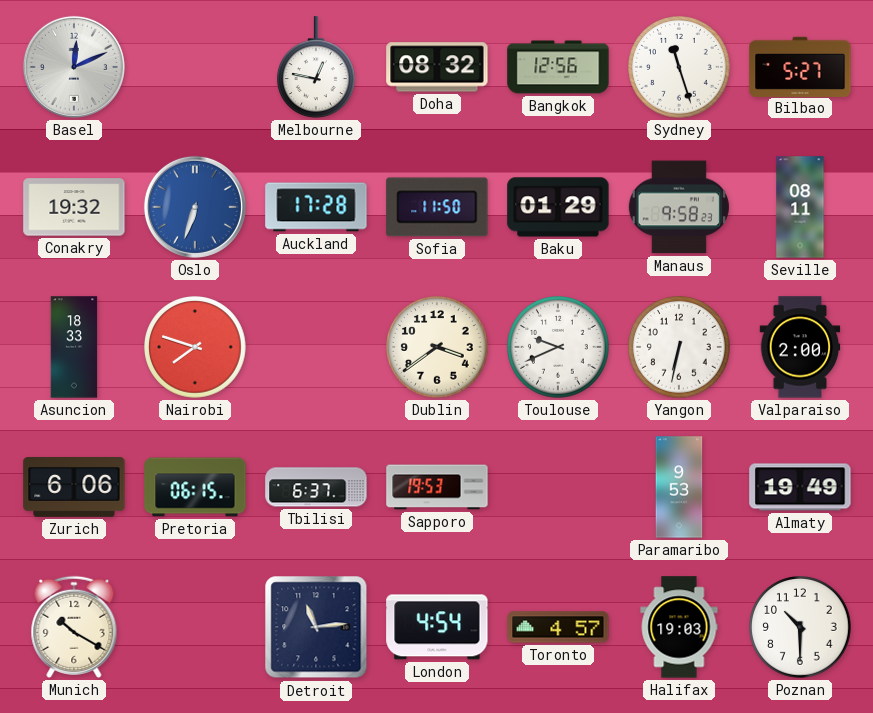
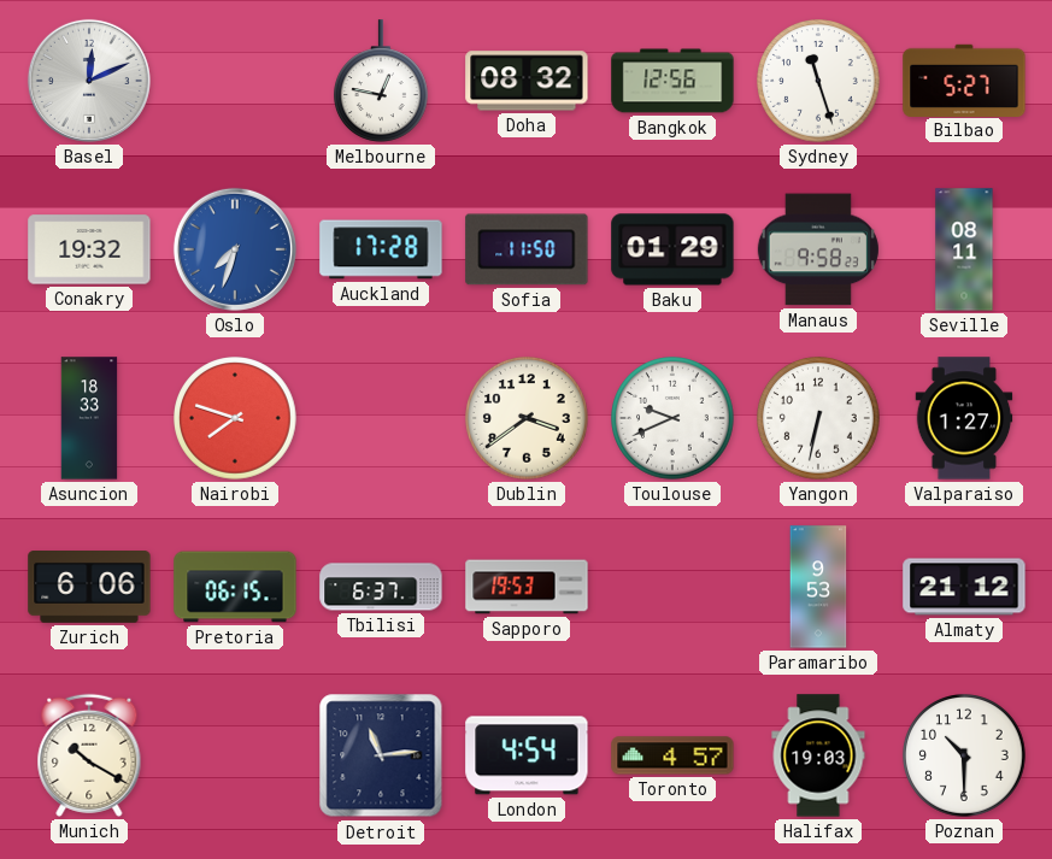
Oslo: 6:33 -> 7:33
Valparaiso: 2:00 -> 1:27
Almaty: 19:49 -> 21:12
